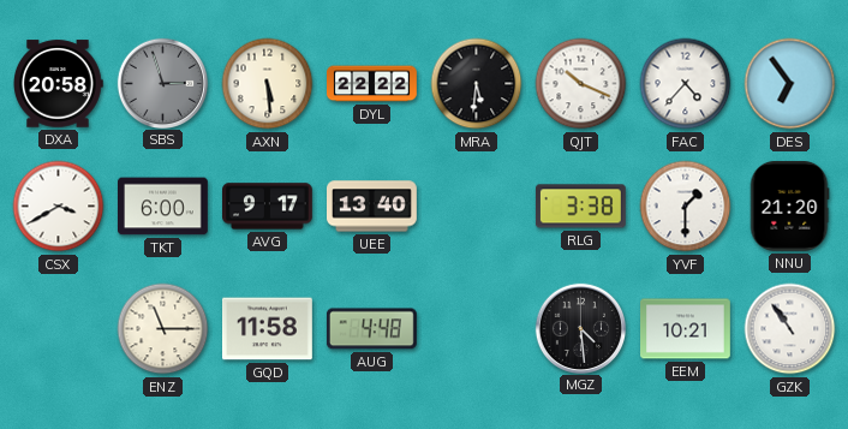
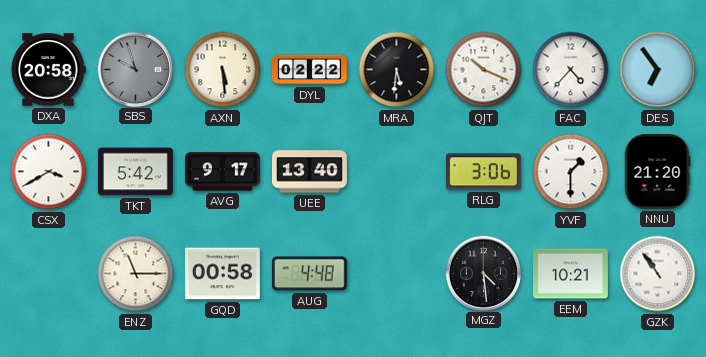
SBS: 2:57 -> 9:57
DYL: 22:22 -> 02:22
TKT: 6:00 -> 5:42
RLG: 3:38 -> 3:06
GQD: 11:58 -> 00:58
